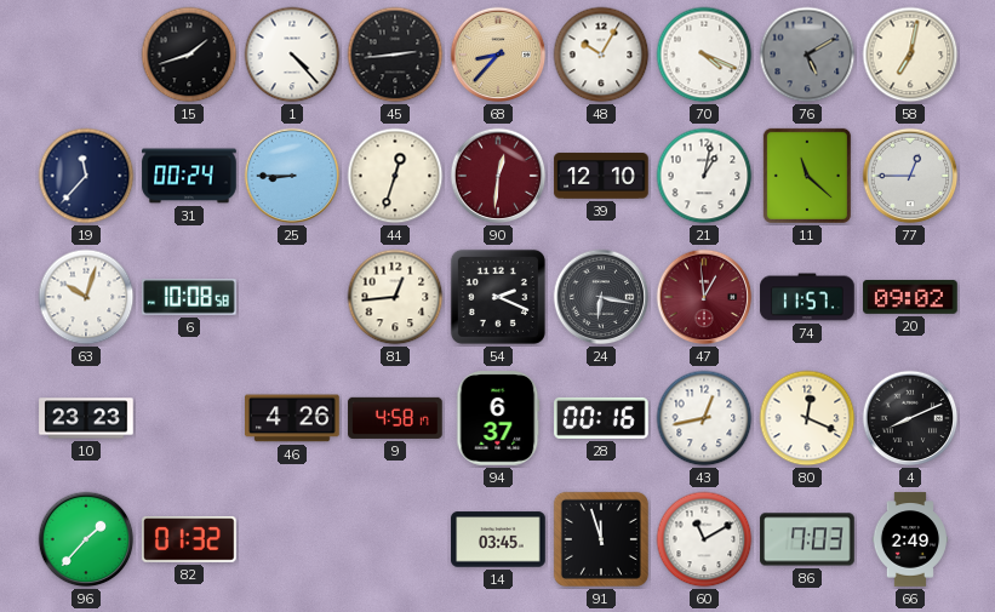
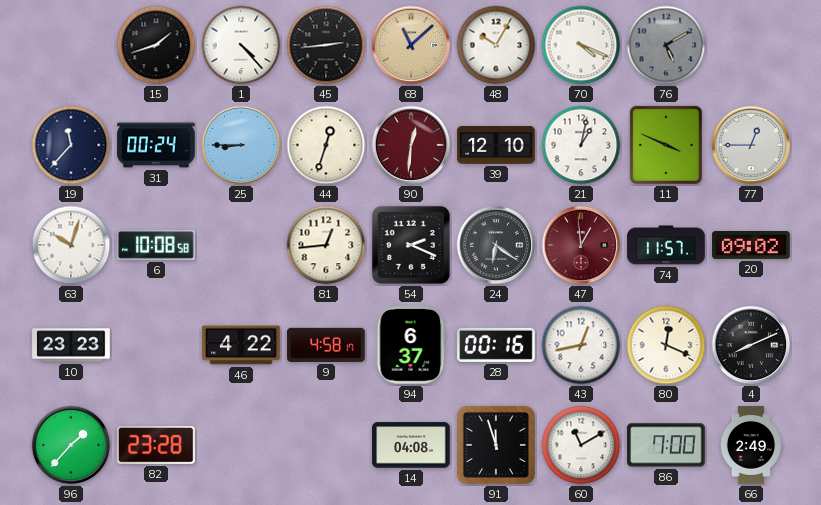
68: 8:37 -> 11:08
58: 7:02 -> none
11: 11:22 -> 3:49
24: 6:17 -> 6:21
46: 4:26 -> 4:22
82: 01:32 -> 23:28
14: 03:45 -> 04:08
86: 7:03 -> 7:00
